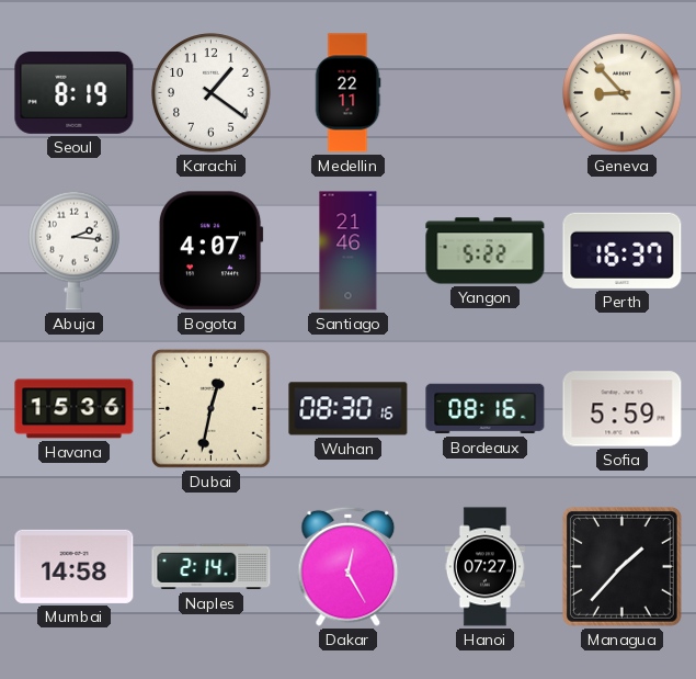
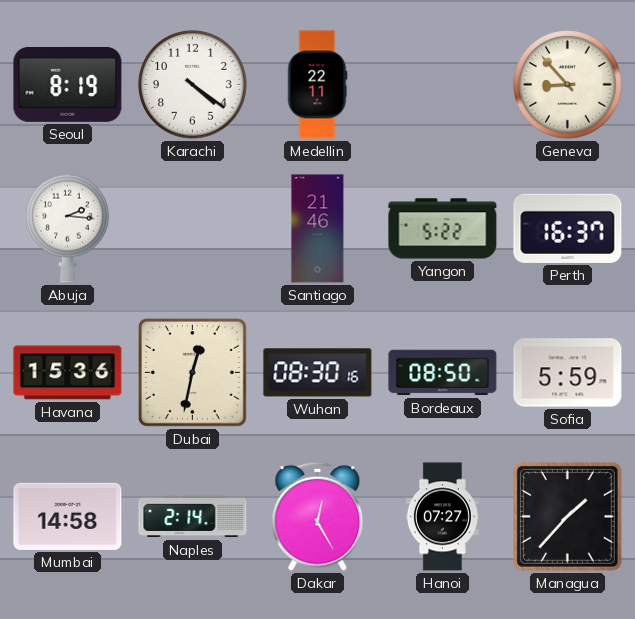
Karachi: 1:21 -> 4:21
Bogota: 4:07 -> none
Bordeaux: 08:16 -> 08:50
